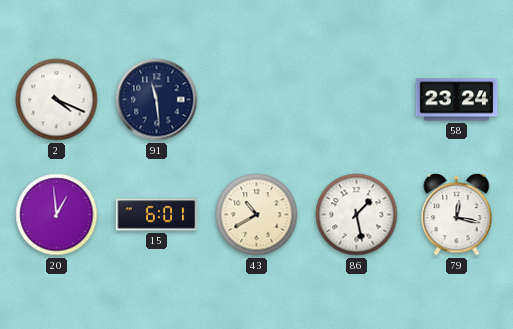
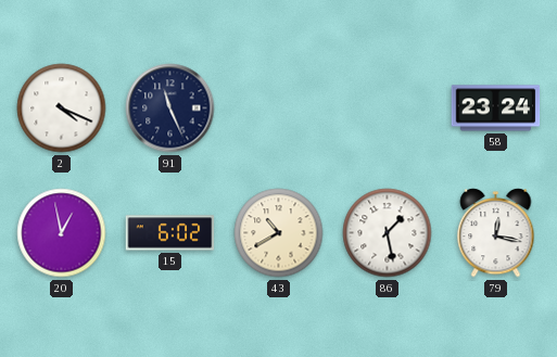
91: 11:29 -> 11:26
20: 12:59 -> 12:58
15: 6:01 -> 6:02
